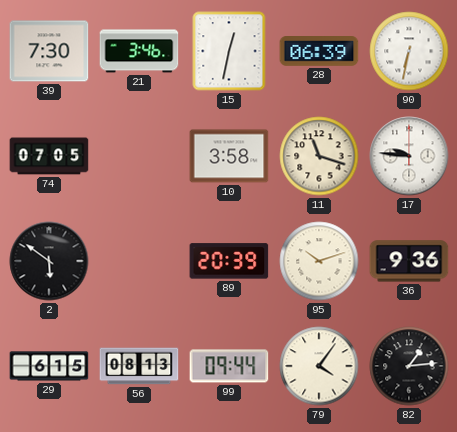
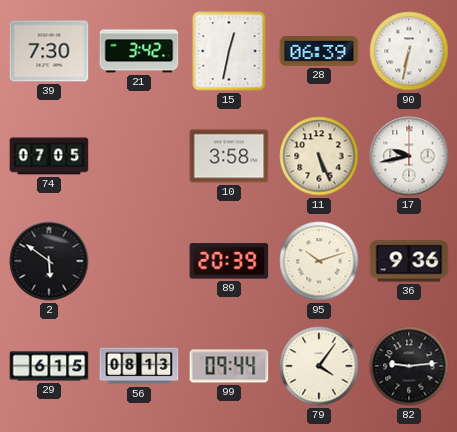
21: 3:46 -> 3:42
11: 11:18 -> 5:26
17: 9:46 -> 9:43
82: 1:14 -> 9:14
